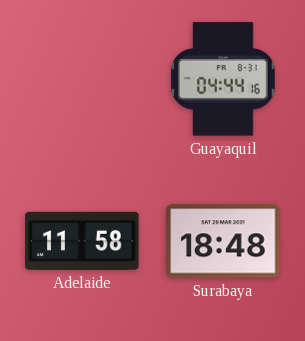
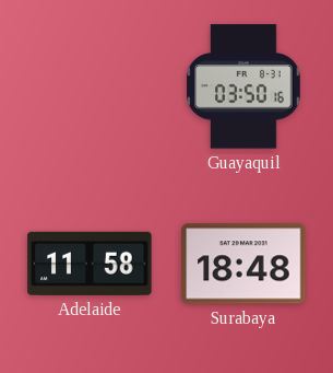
Guayaquil: 04:44 -> 03:50
